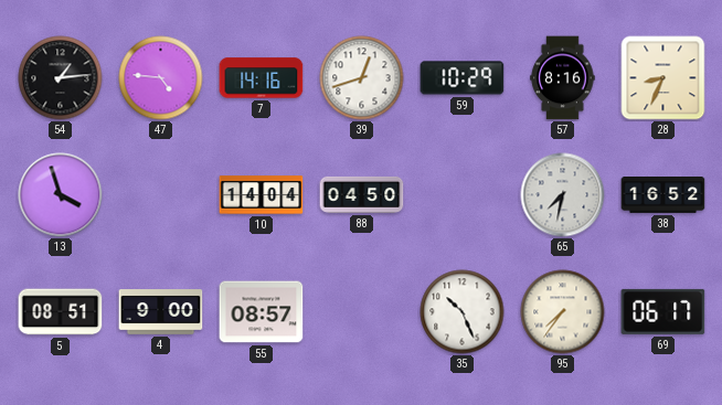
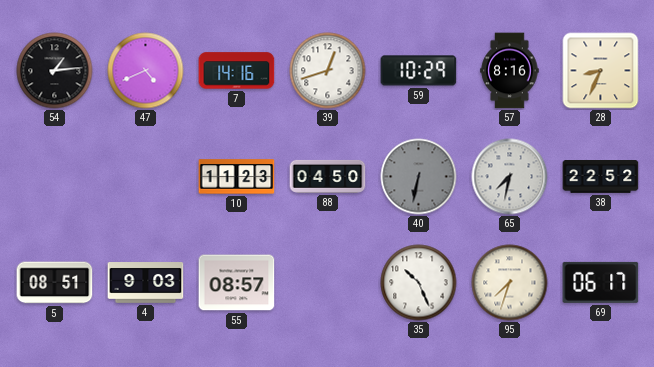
47: 4:46 -> 4:41
13: 3:57 -> none
10: 14:04 -> 11:23
40: none -> 6:32
38: 16:52 -> 22:52
4: 9:00 -> 9:03
95: 7:36 -> 7:33
